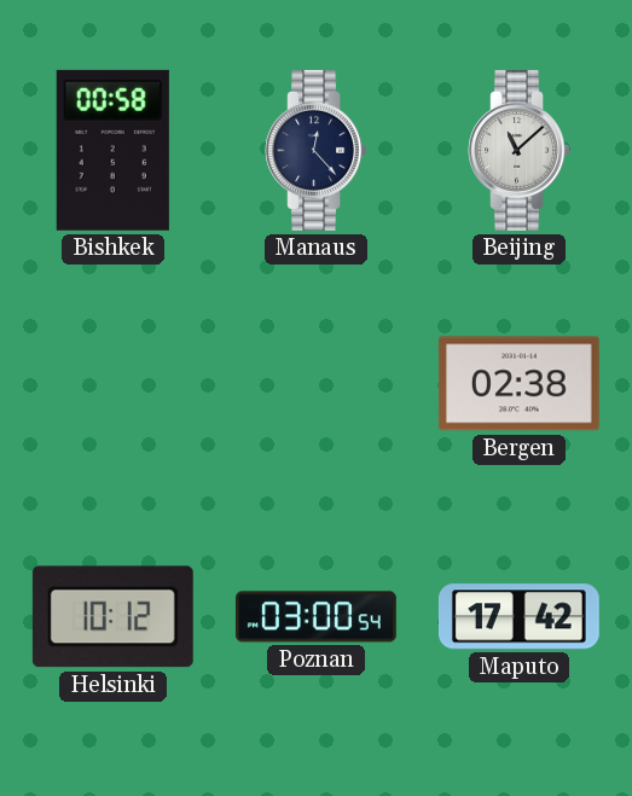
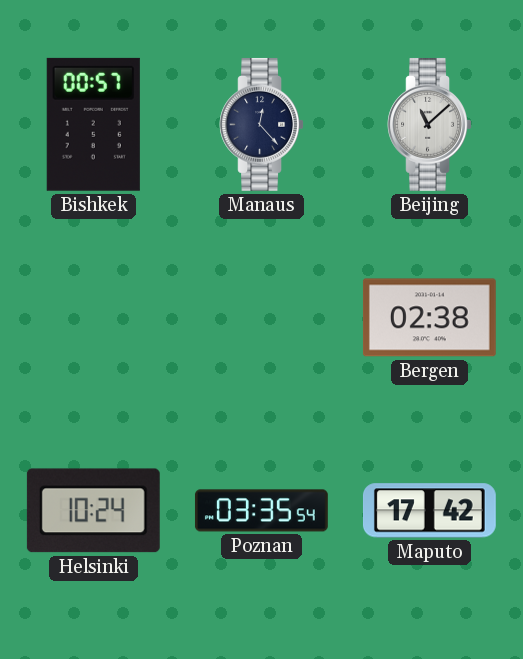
Bishkek: 00:58 -> 00:57
Helsinki: 10:12 -> 10:24
Poznan: 03:00 -> 03:35
